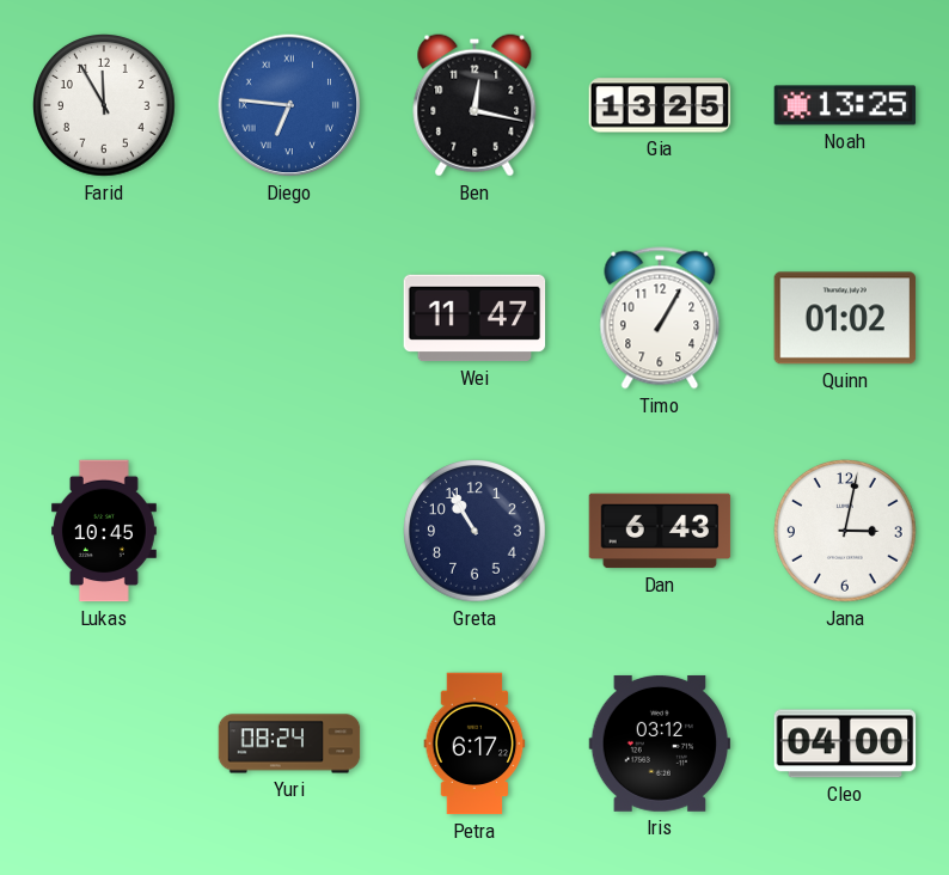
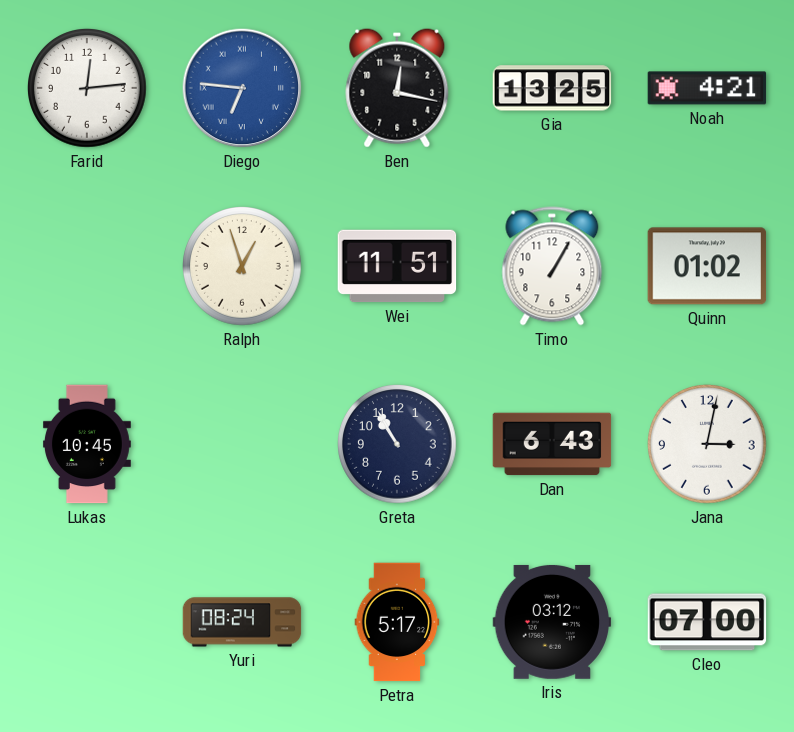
Farid: 11:55 -> 12:14
Noah: 13:25 -> 4:21
Ralph: none -> 12:57
Wei: 11:47 -> 11:51
Petra: 6:17 -> 5:17
Cleo: 04:00 -> 07:00
